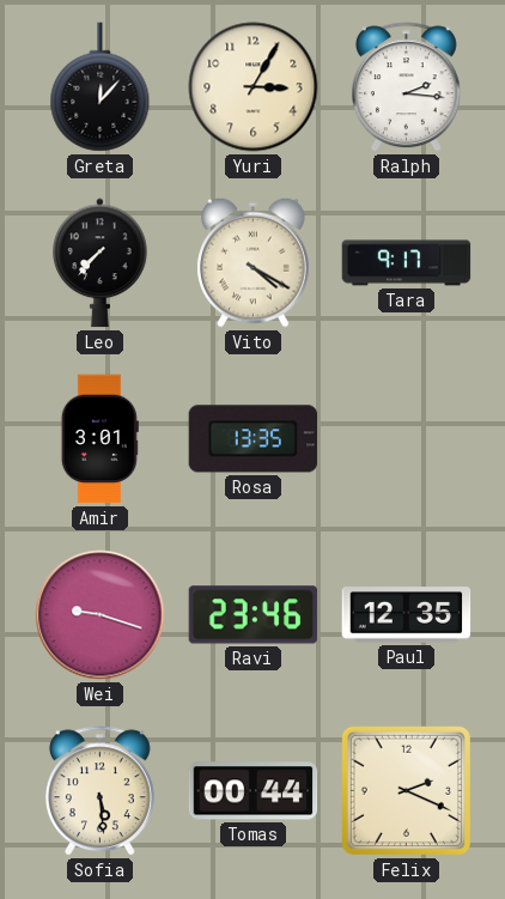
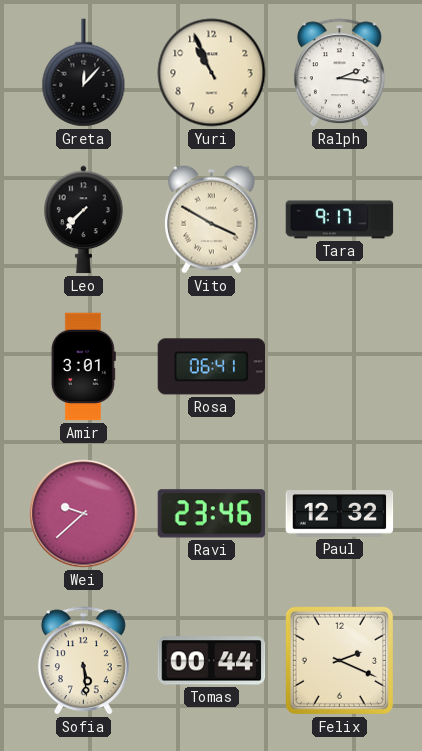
Yuri: 3:05 -> 10:56
Vito: 4:20 -> 3:50
Rosa: 13:35 -> 06:41
Wei: 9:18 -> 9:38
Paul: 12:35 -> 12:32
